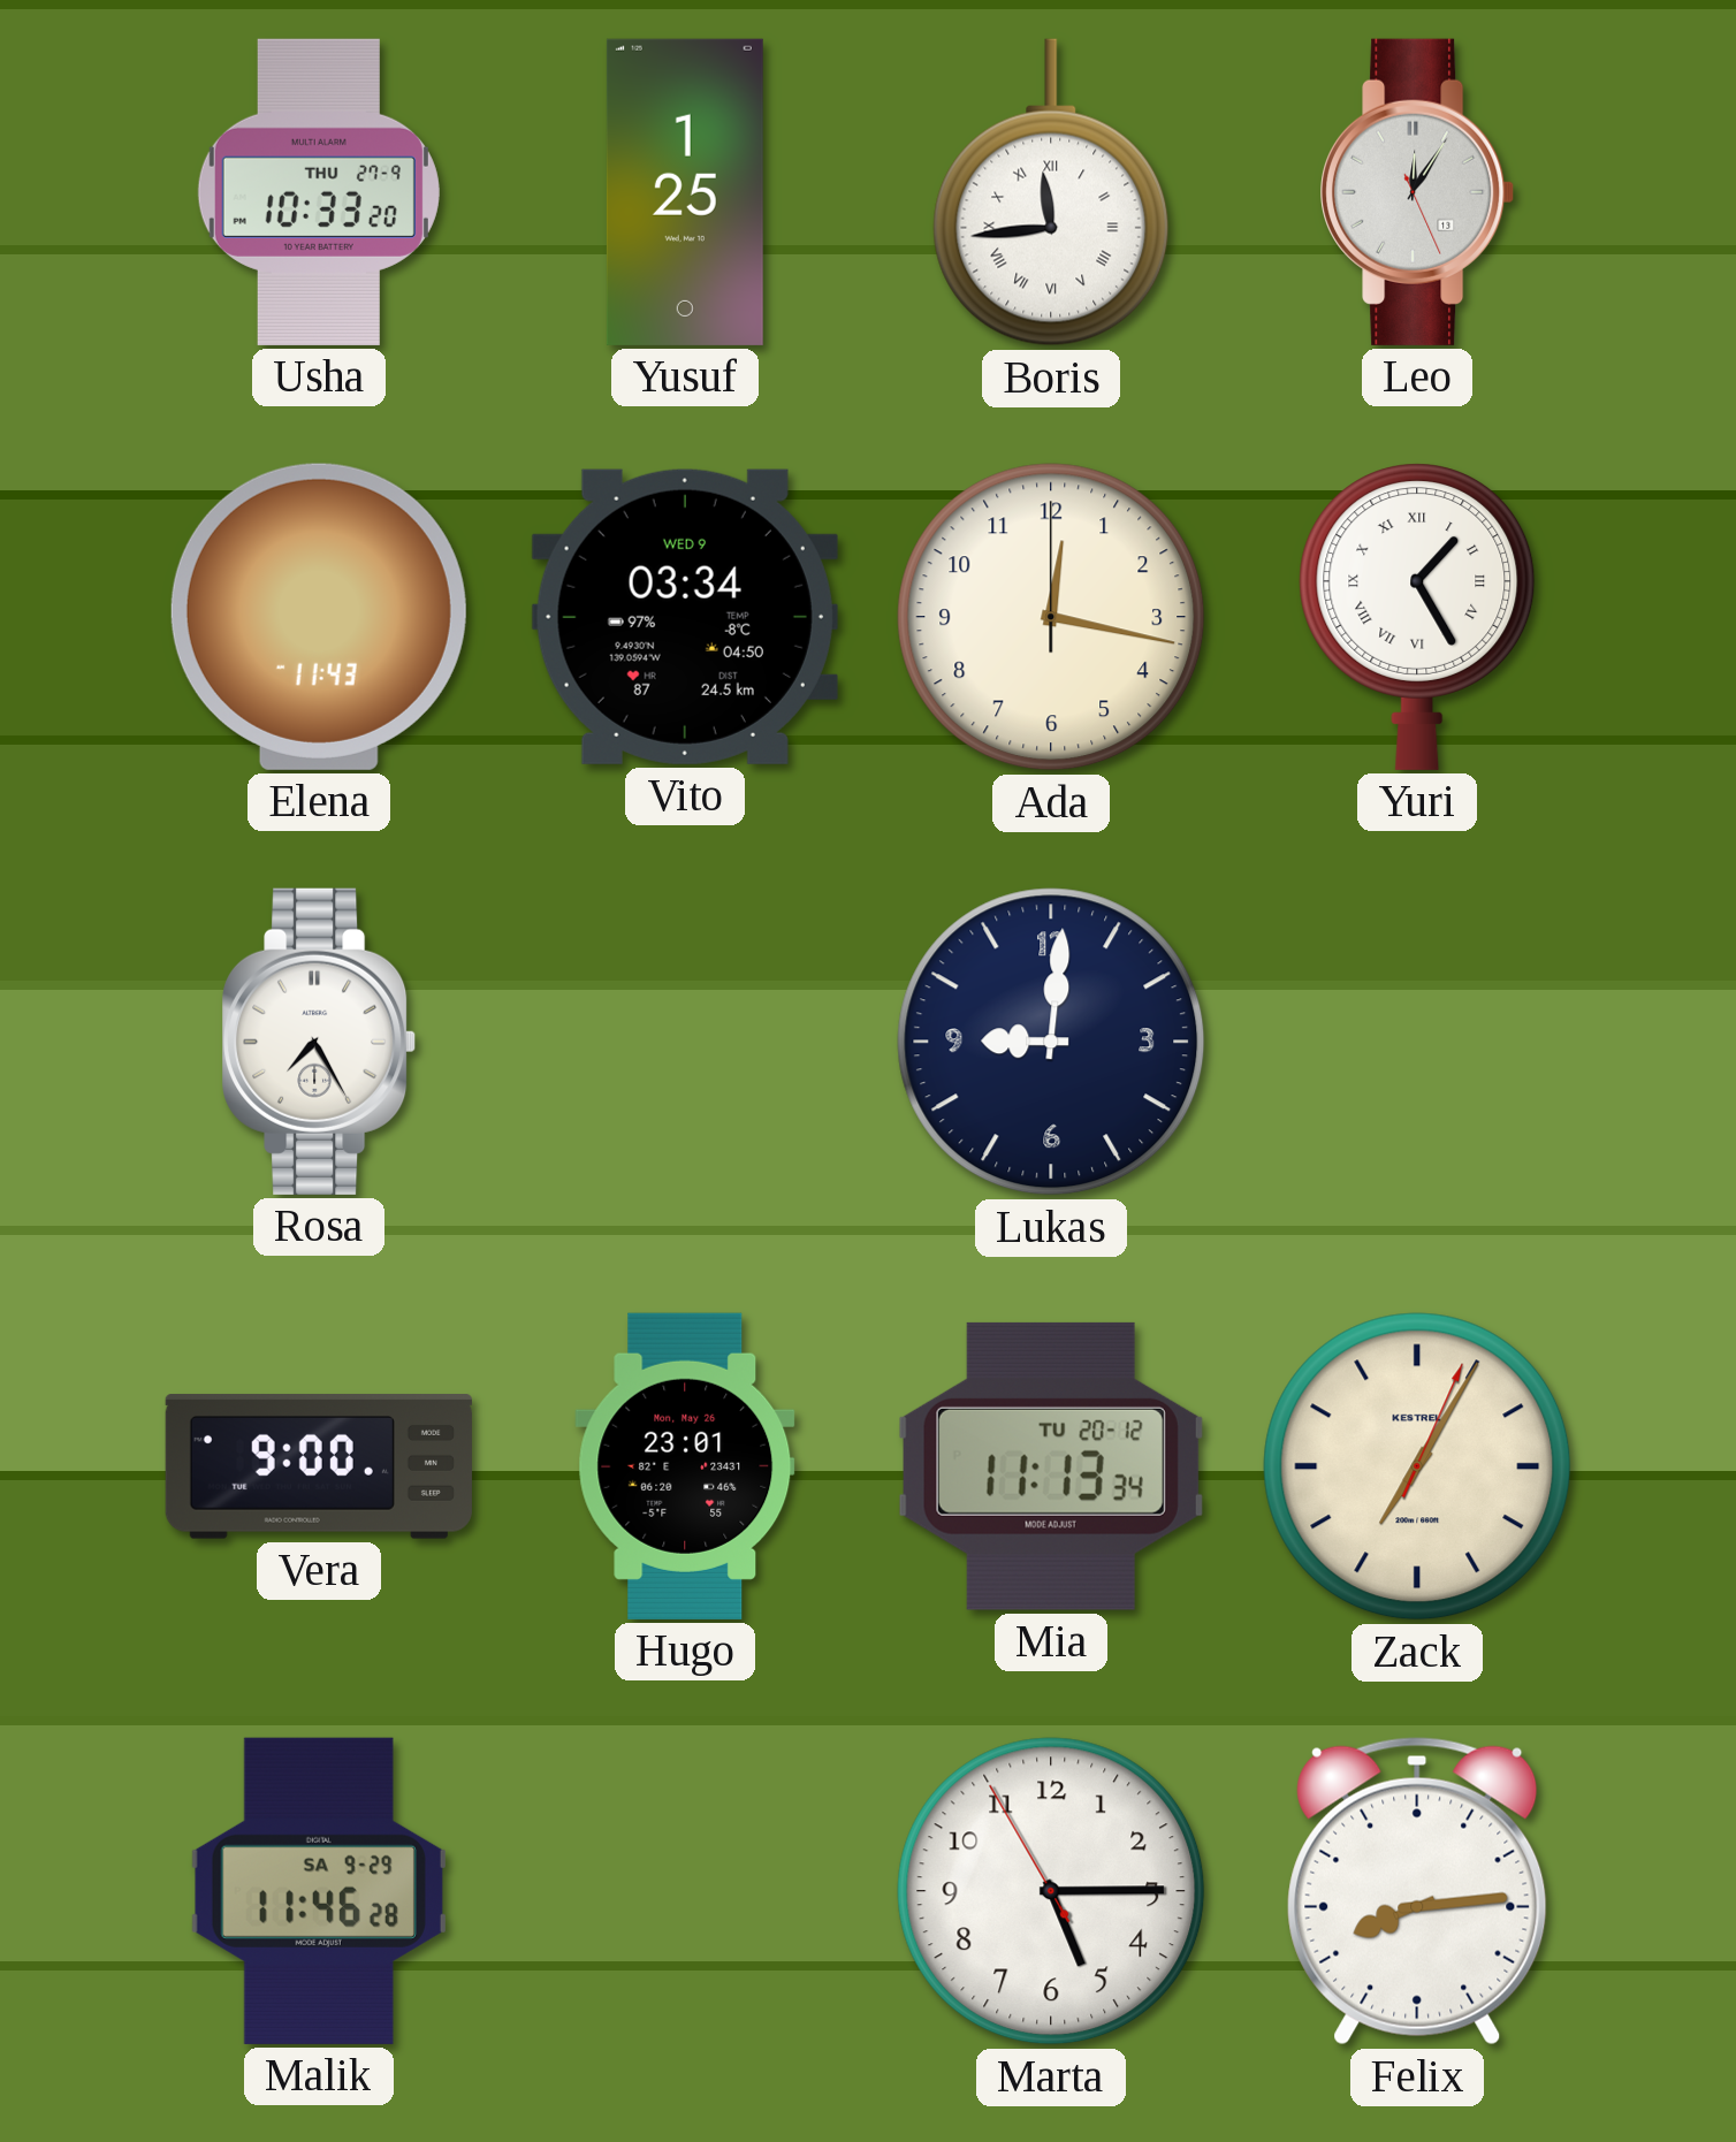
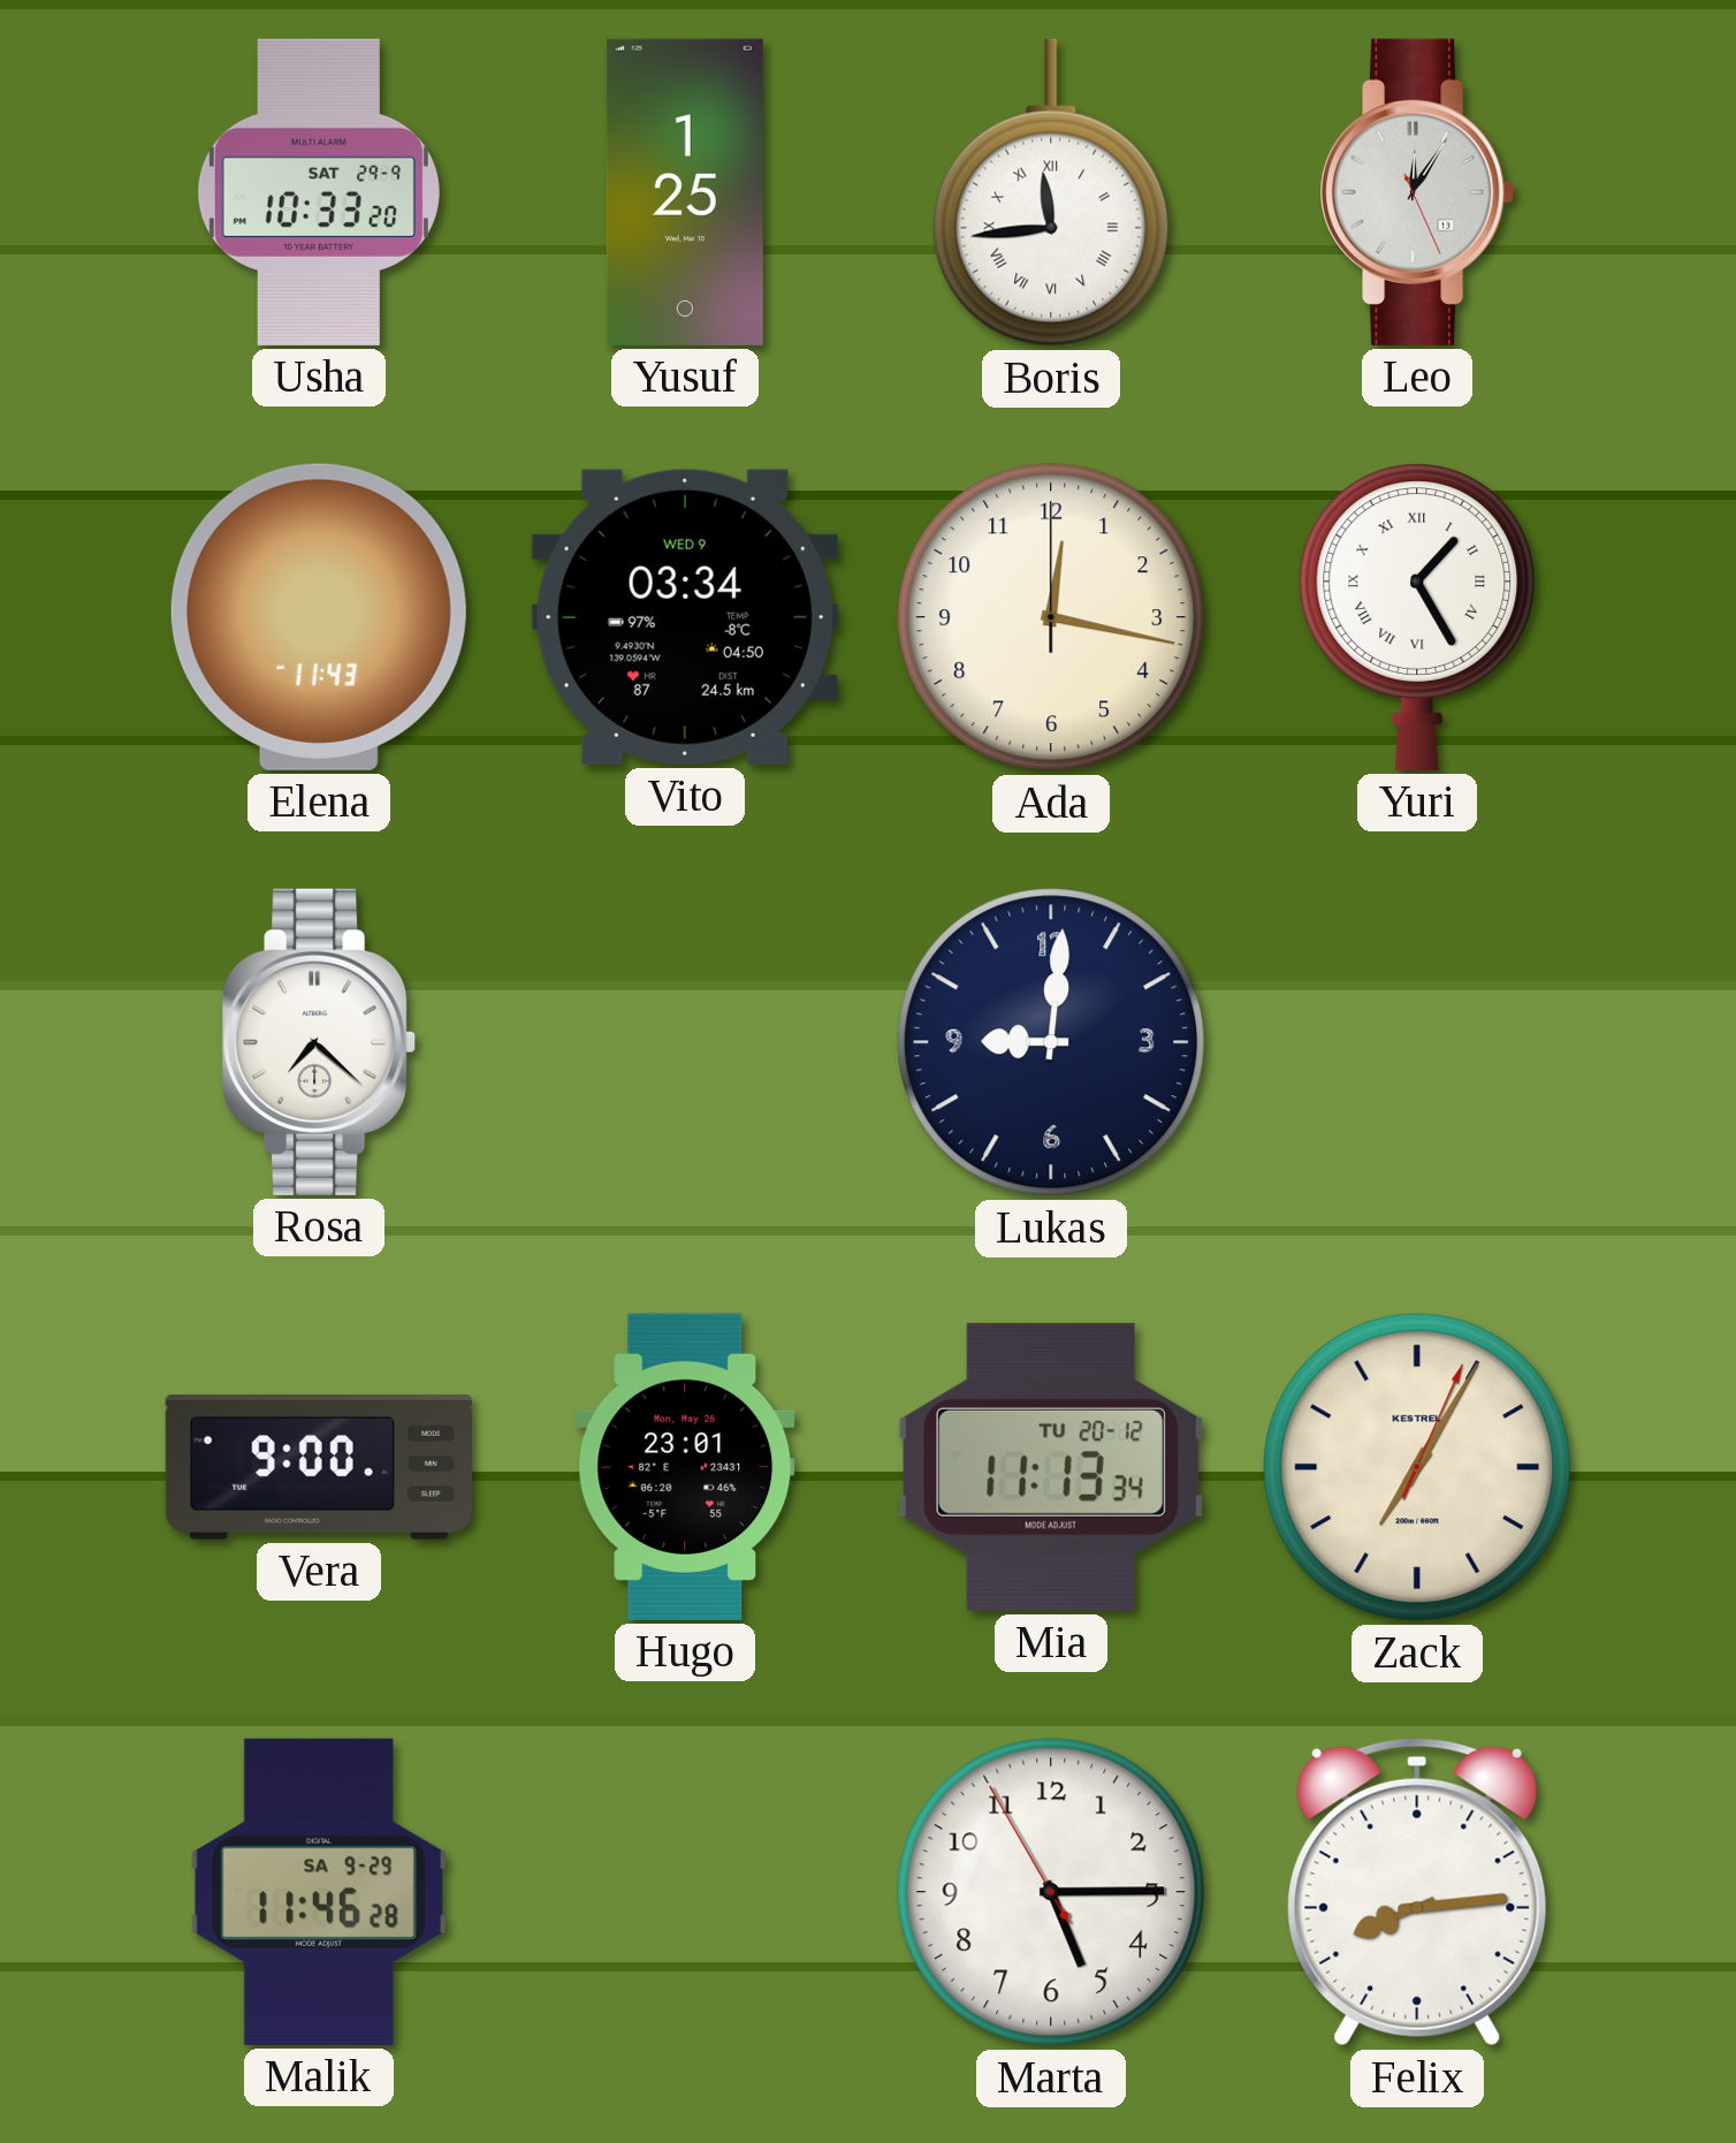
Usha date: THU 27-9 -> SAT 29-9
Rosa: 7:25 -> 7:22
